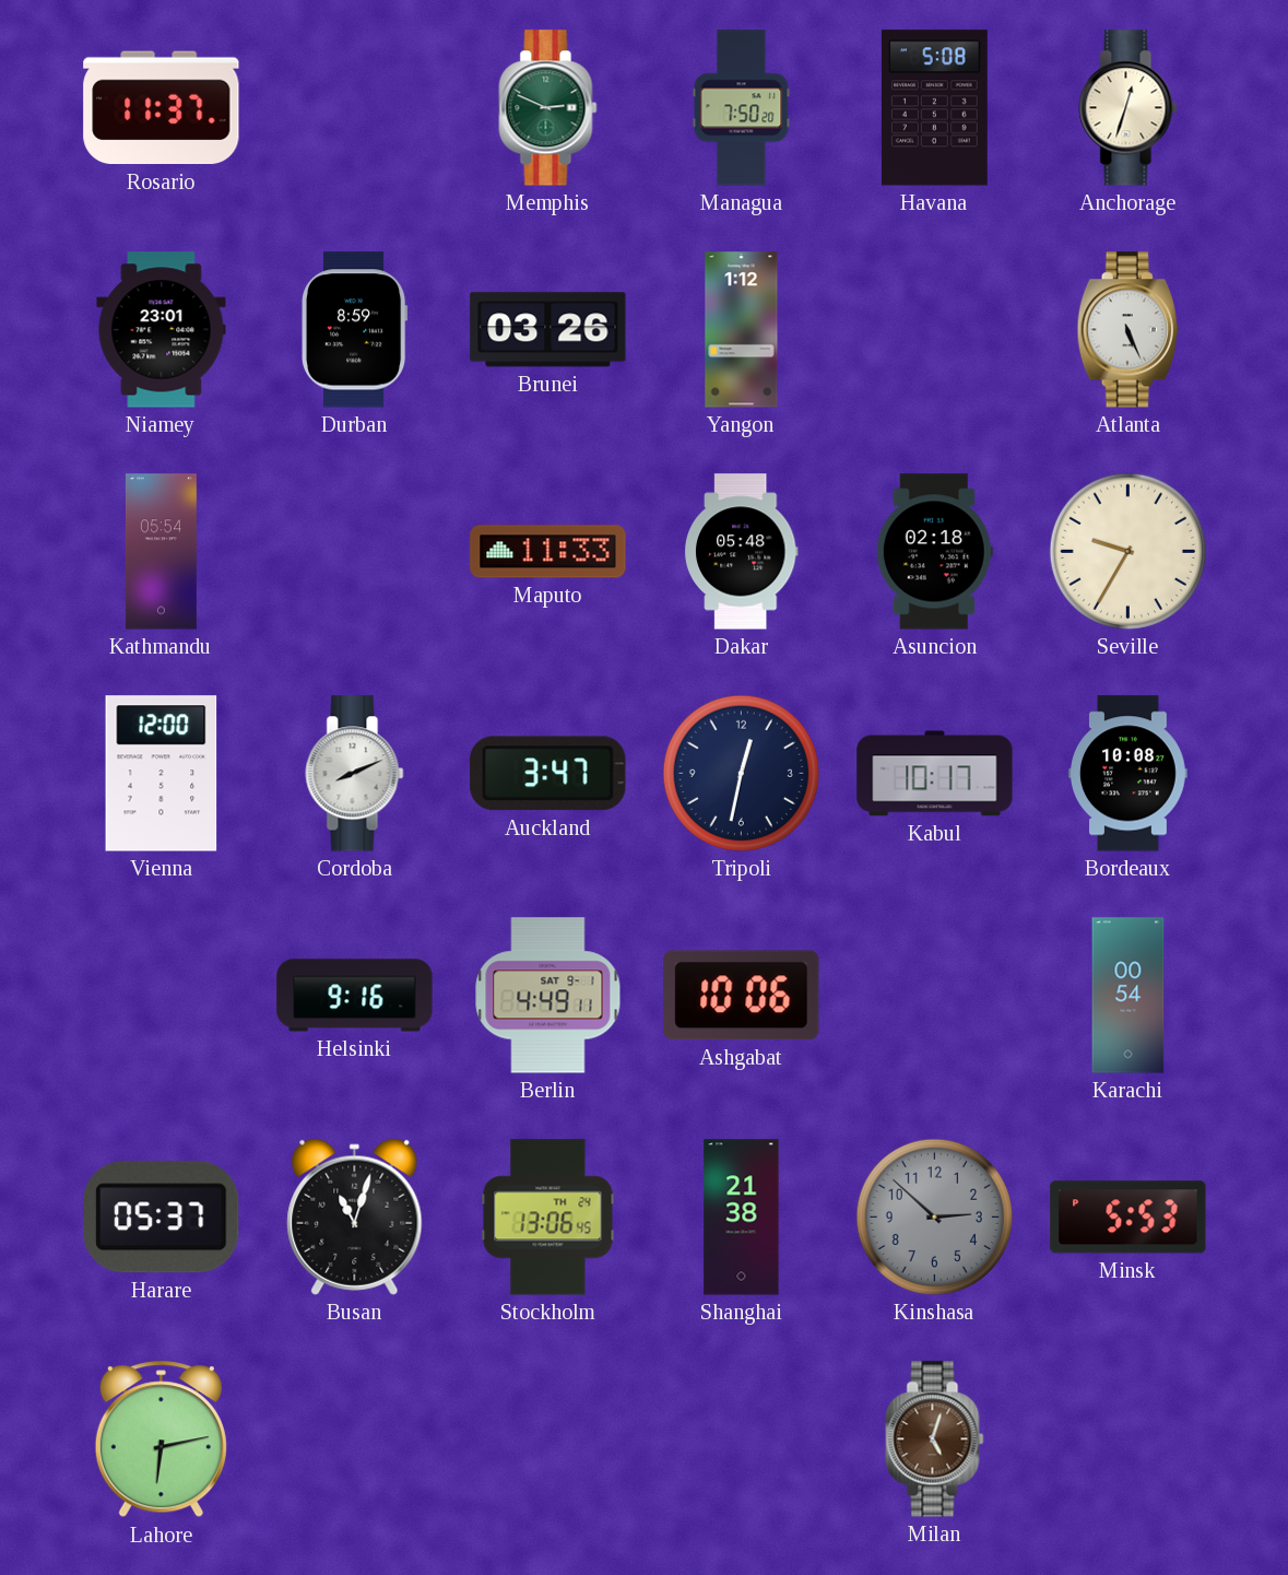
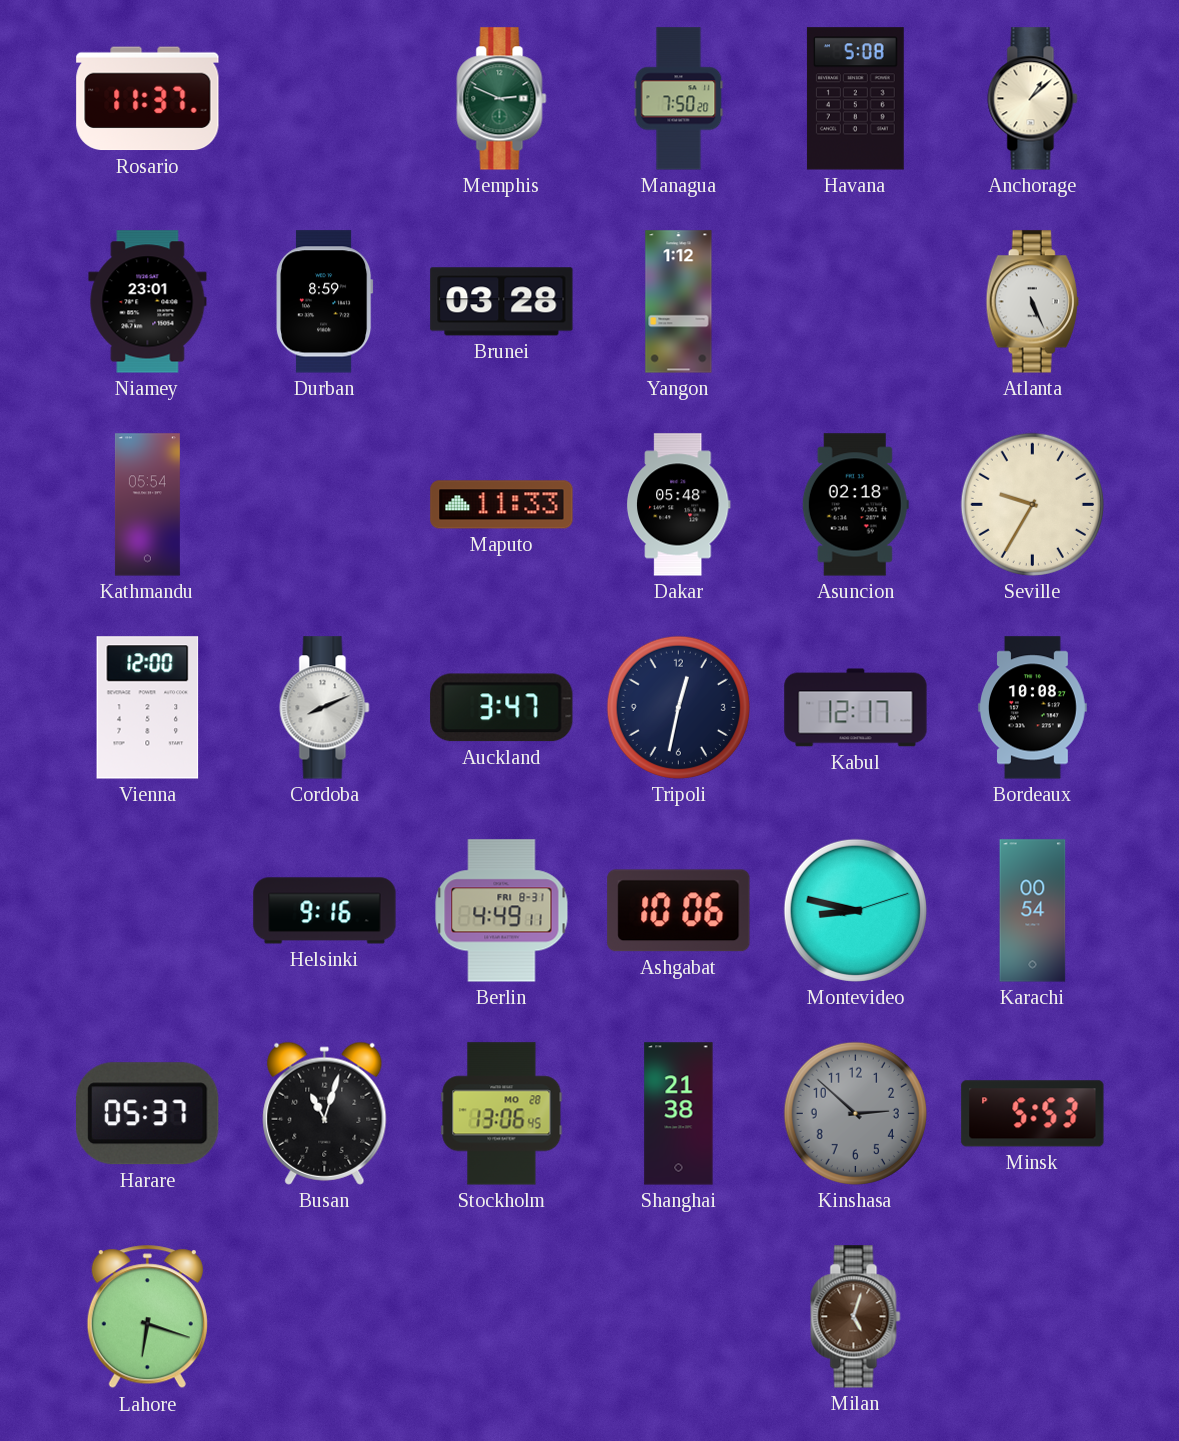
Anchorage: 12:33 -> 1:08
Brunei: 03:26 -> 03:28
Kabul: 10:17 -> 12:17
Berlin date: SAT 9-1 -> FRI 8-31
Montevideo: none -> 8:47
Stockholm date: TH 24 -> MO 28
Lahore: 6:13 -> 6:18
